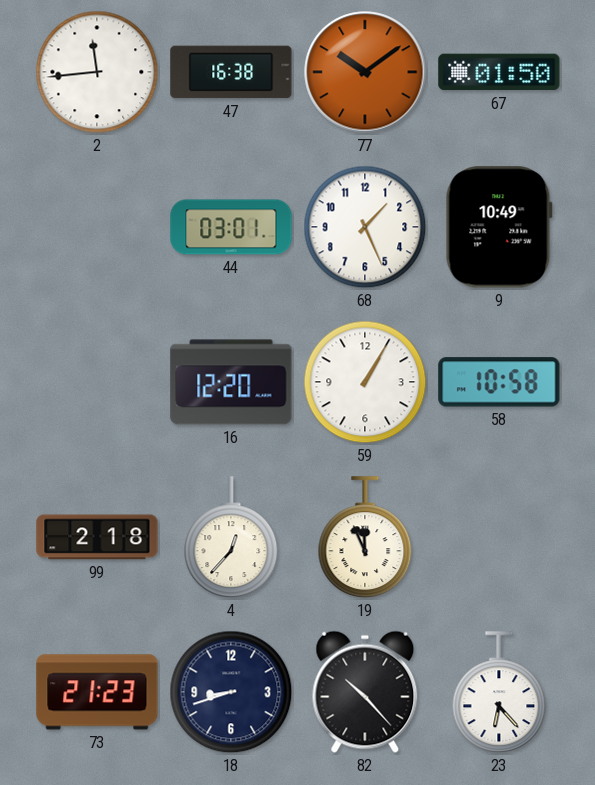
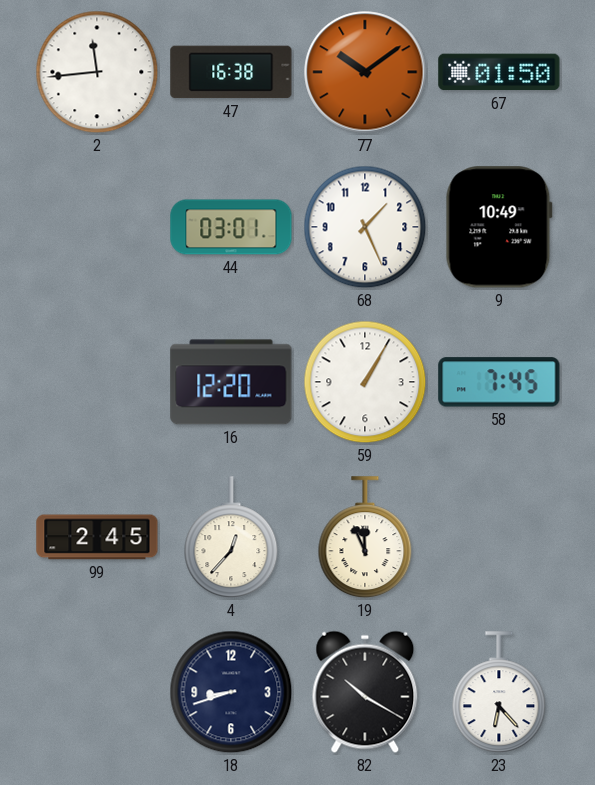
58: 10:58 -> 7:45
99: 2:18 -> 2:45
73: 21:23 -> none
82: 10:23 -> 10:20
